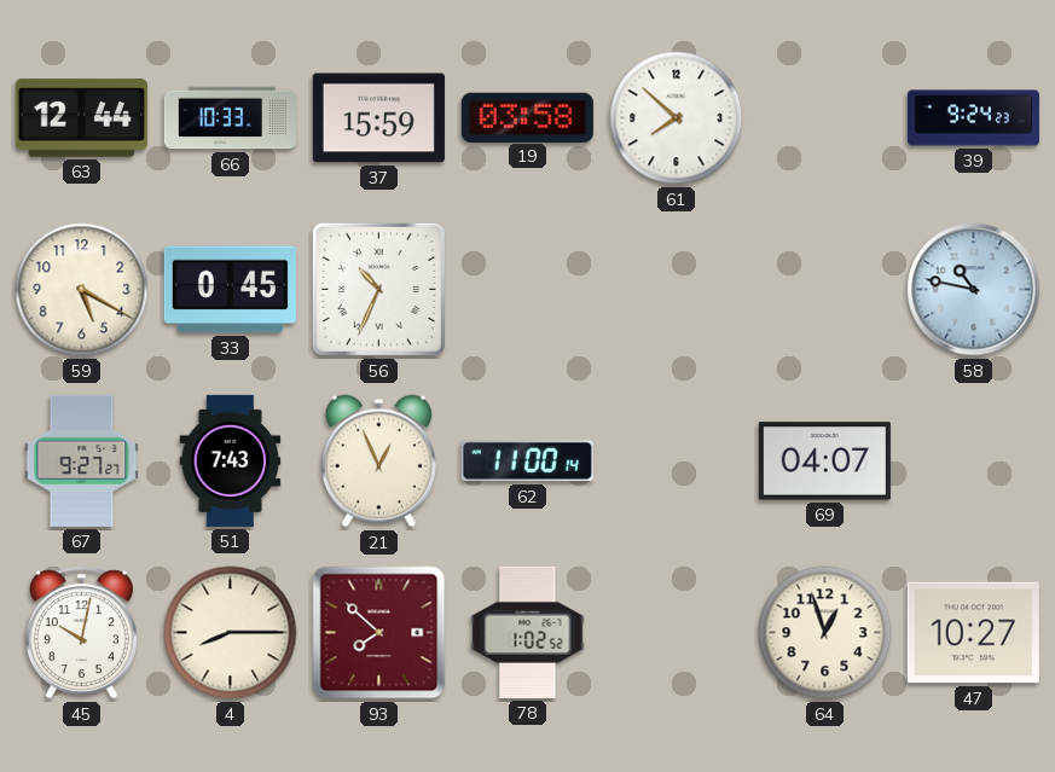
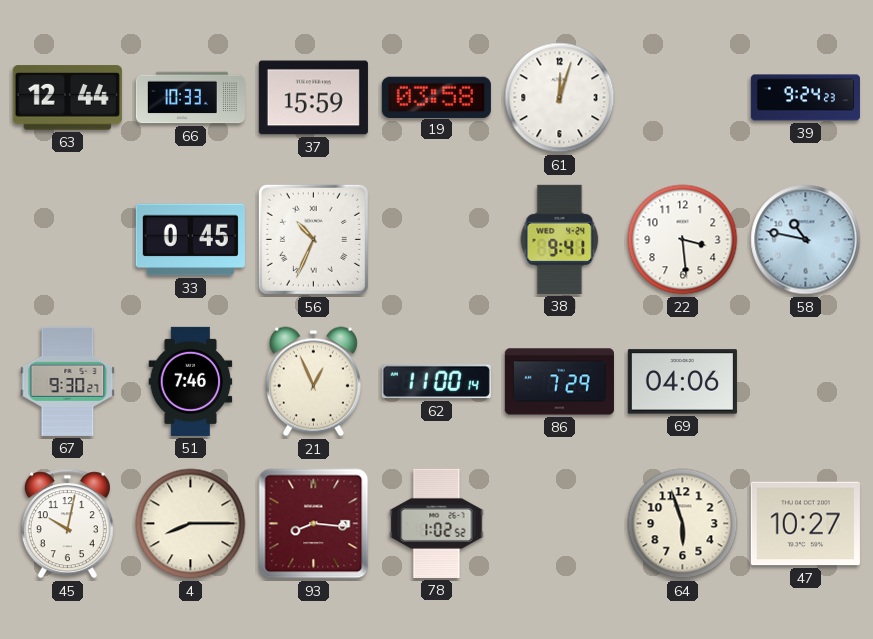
61: 7:52 -> 12:03
59: 5:20 -> none
38: none -> 9:41
22: none -> 3:29
67: 9:27 -> 9:30
51: 7:43 -> 7:46
86: none -> 7:29
69: 04:07 -> 04:06
93: 7:52 -> 8:16
64: 12:57 -> 5:57
